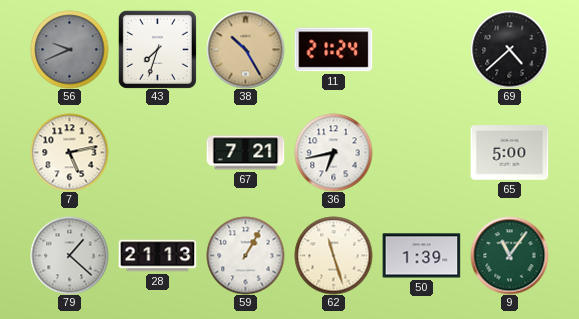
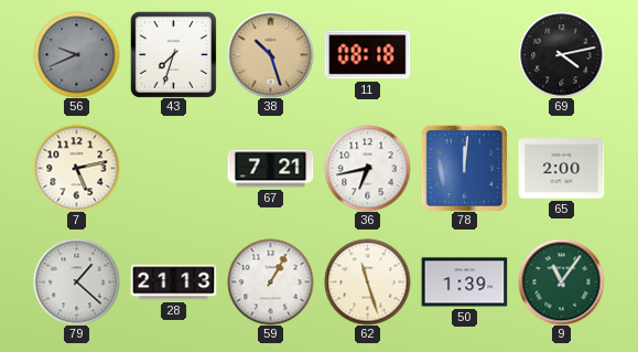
38: 10:25 -> 10:27
11: 21:24 -> 08:18
69: 4:38 -> 4:13
78: none -> 12:01
65: 5:00 -> 2:00
